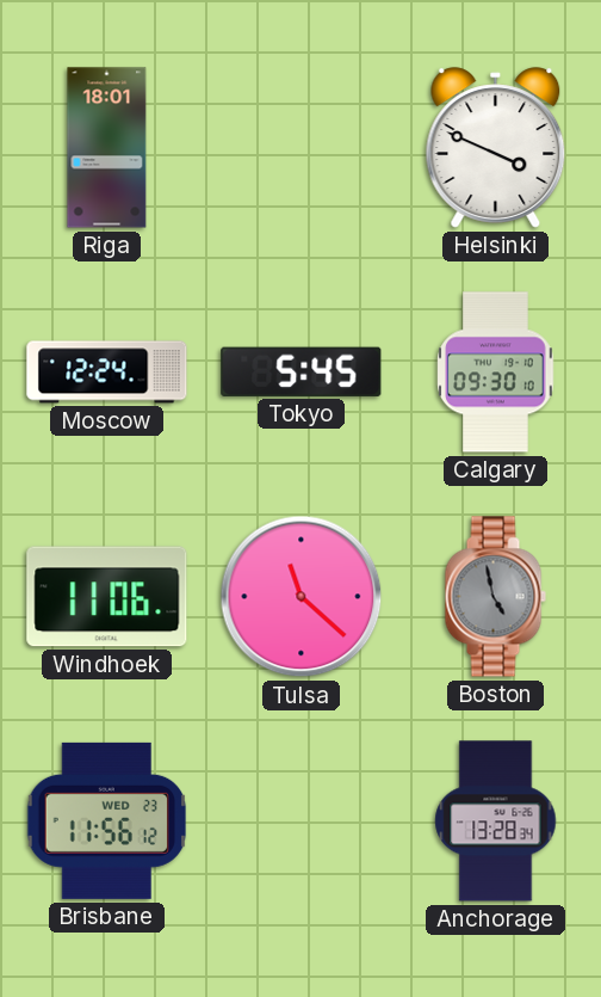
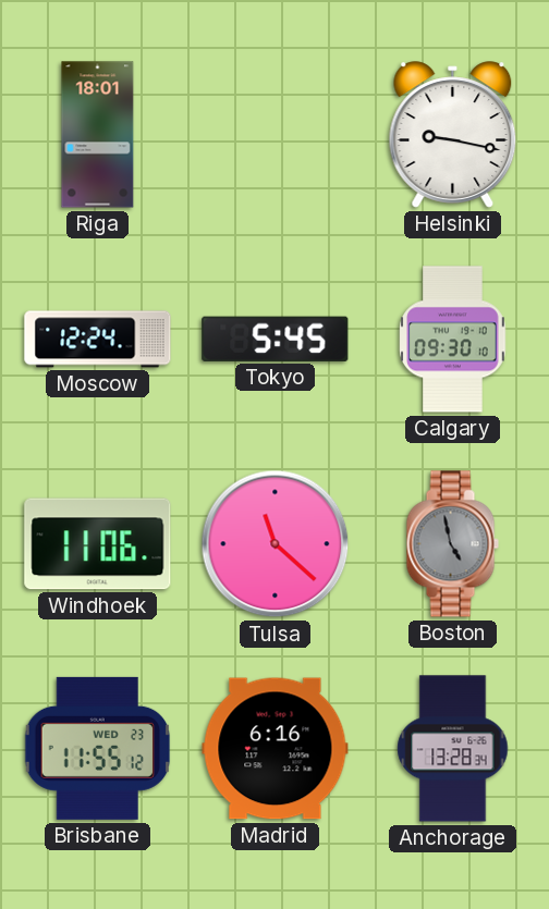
Helsinki: 3:49 -> 9:17
Brisbane: 11:56 -> 11:55
Madrid: none -> 6:16
